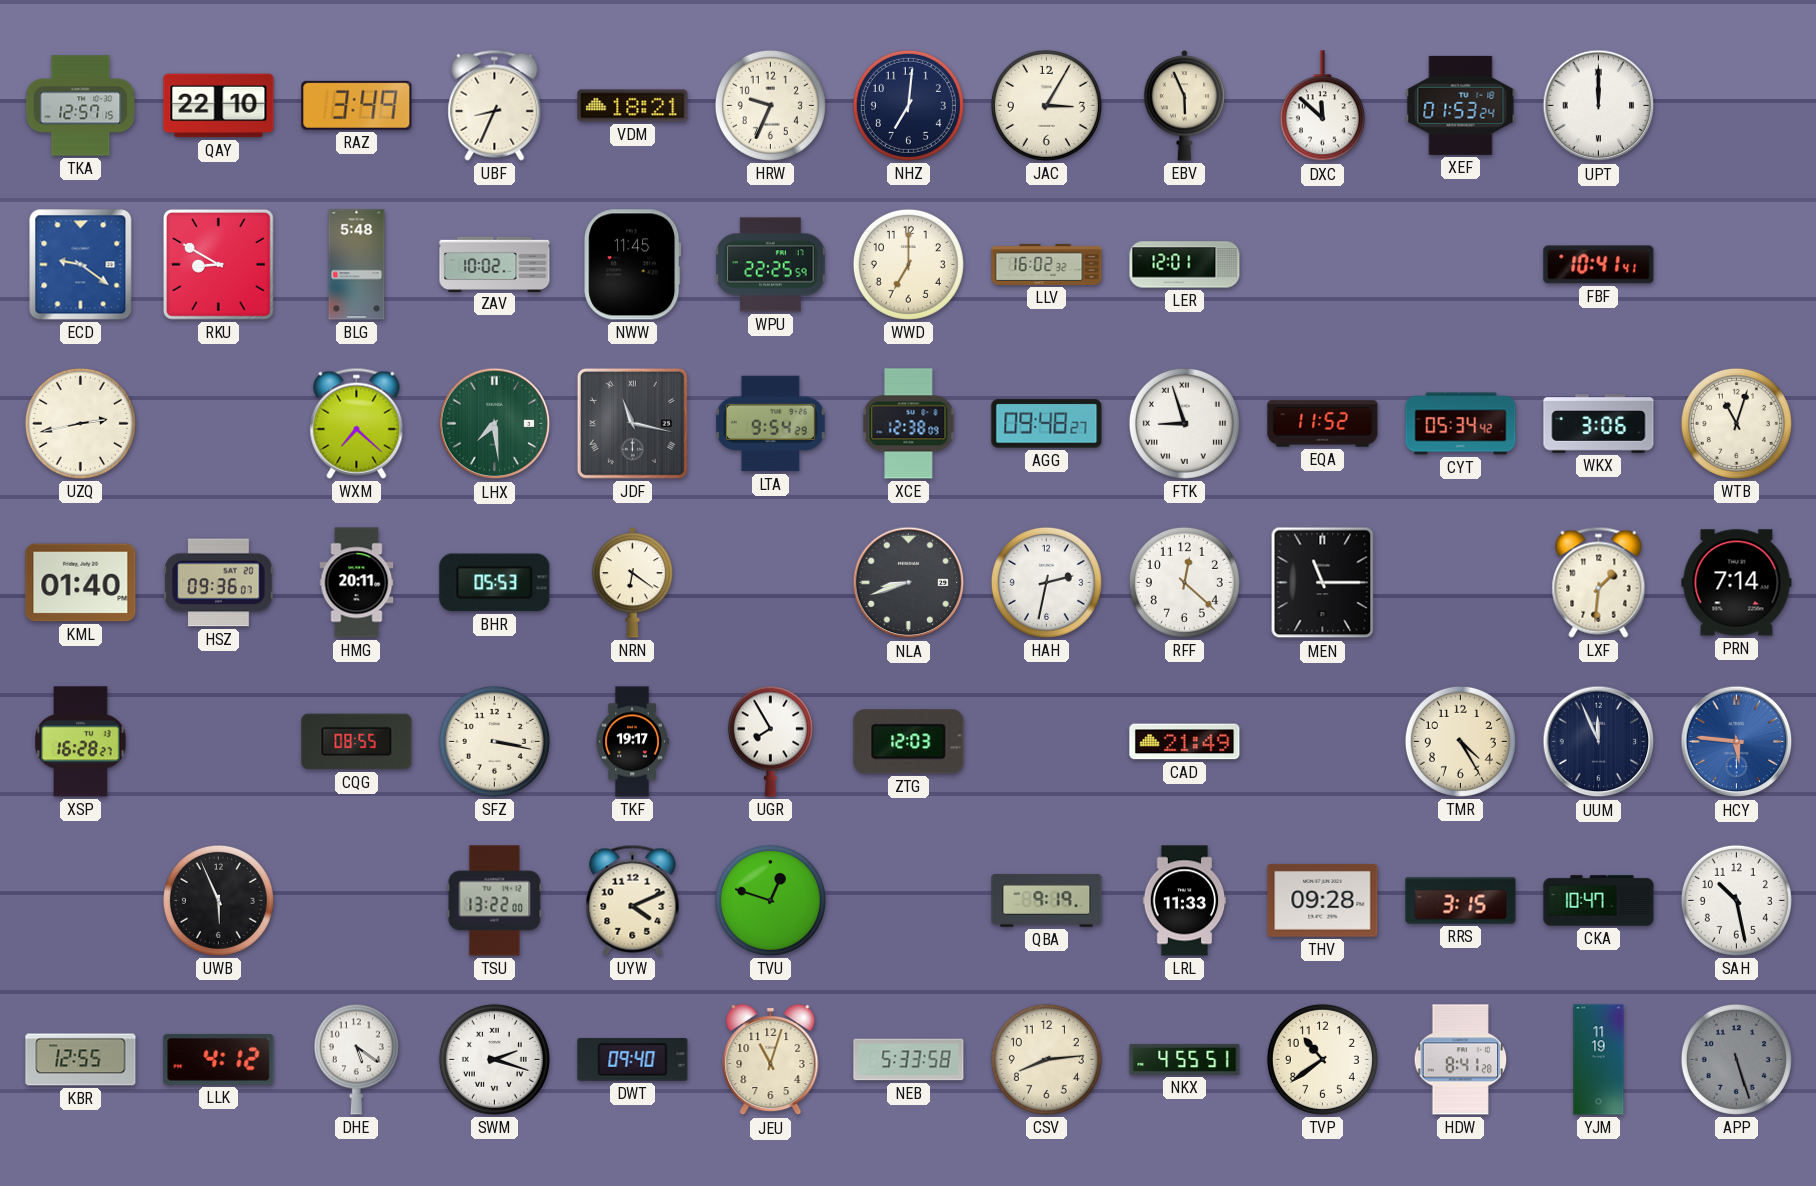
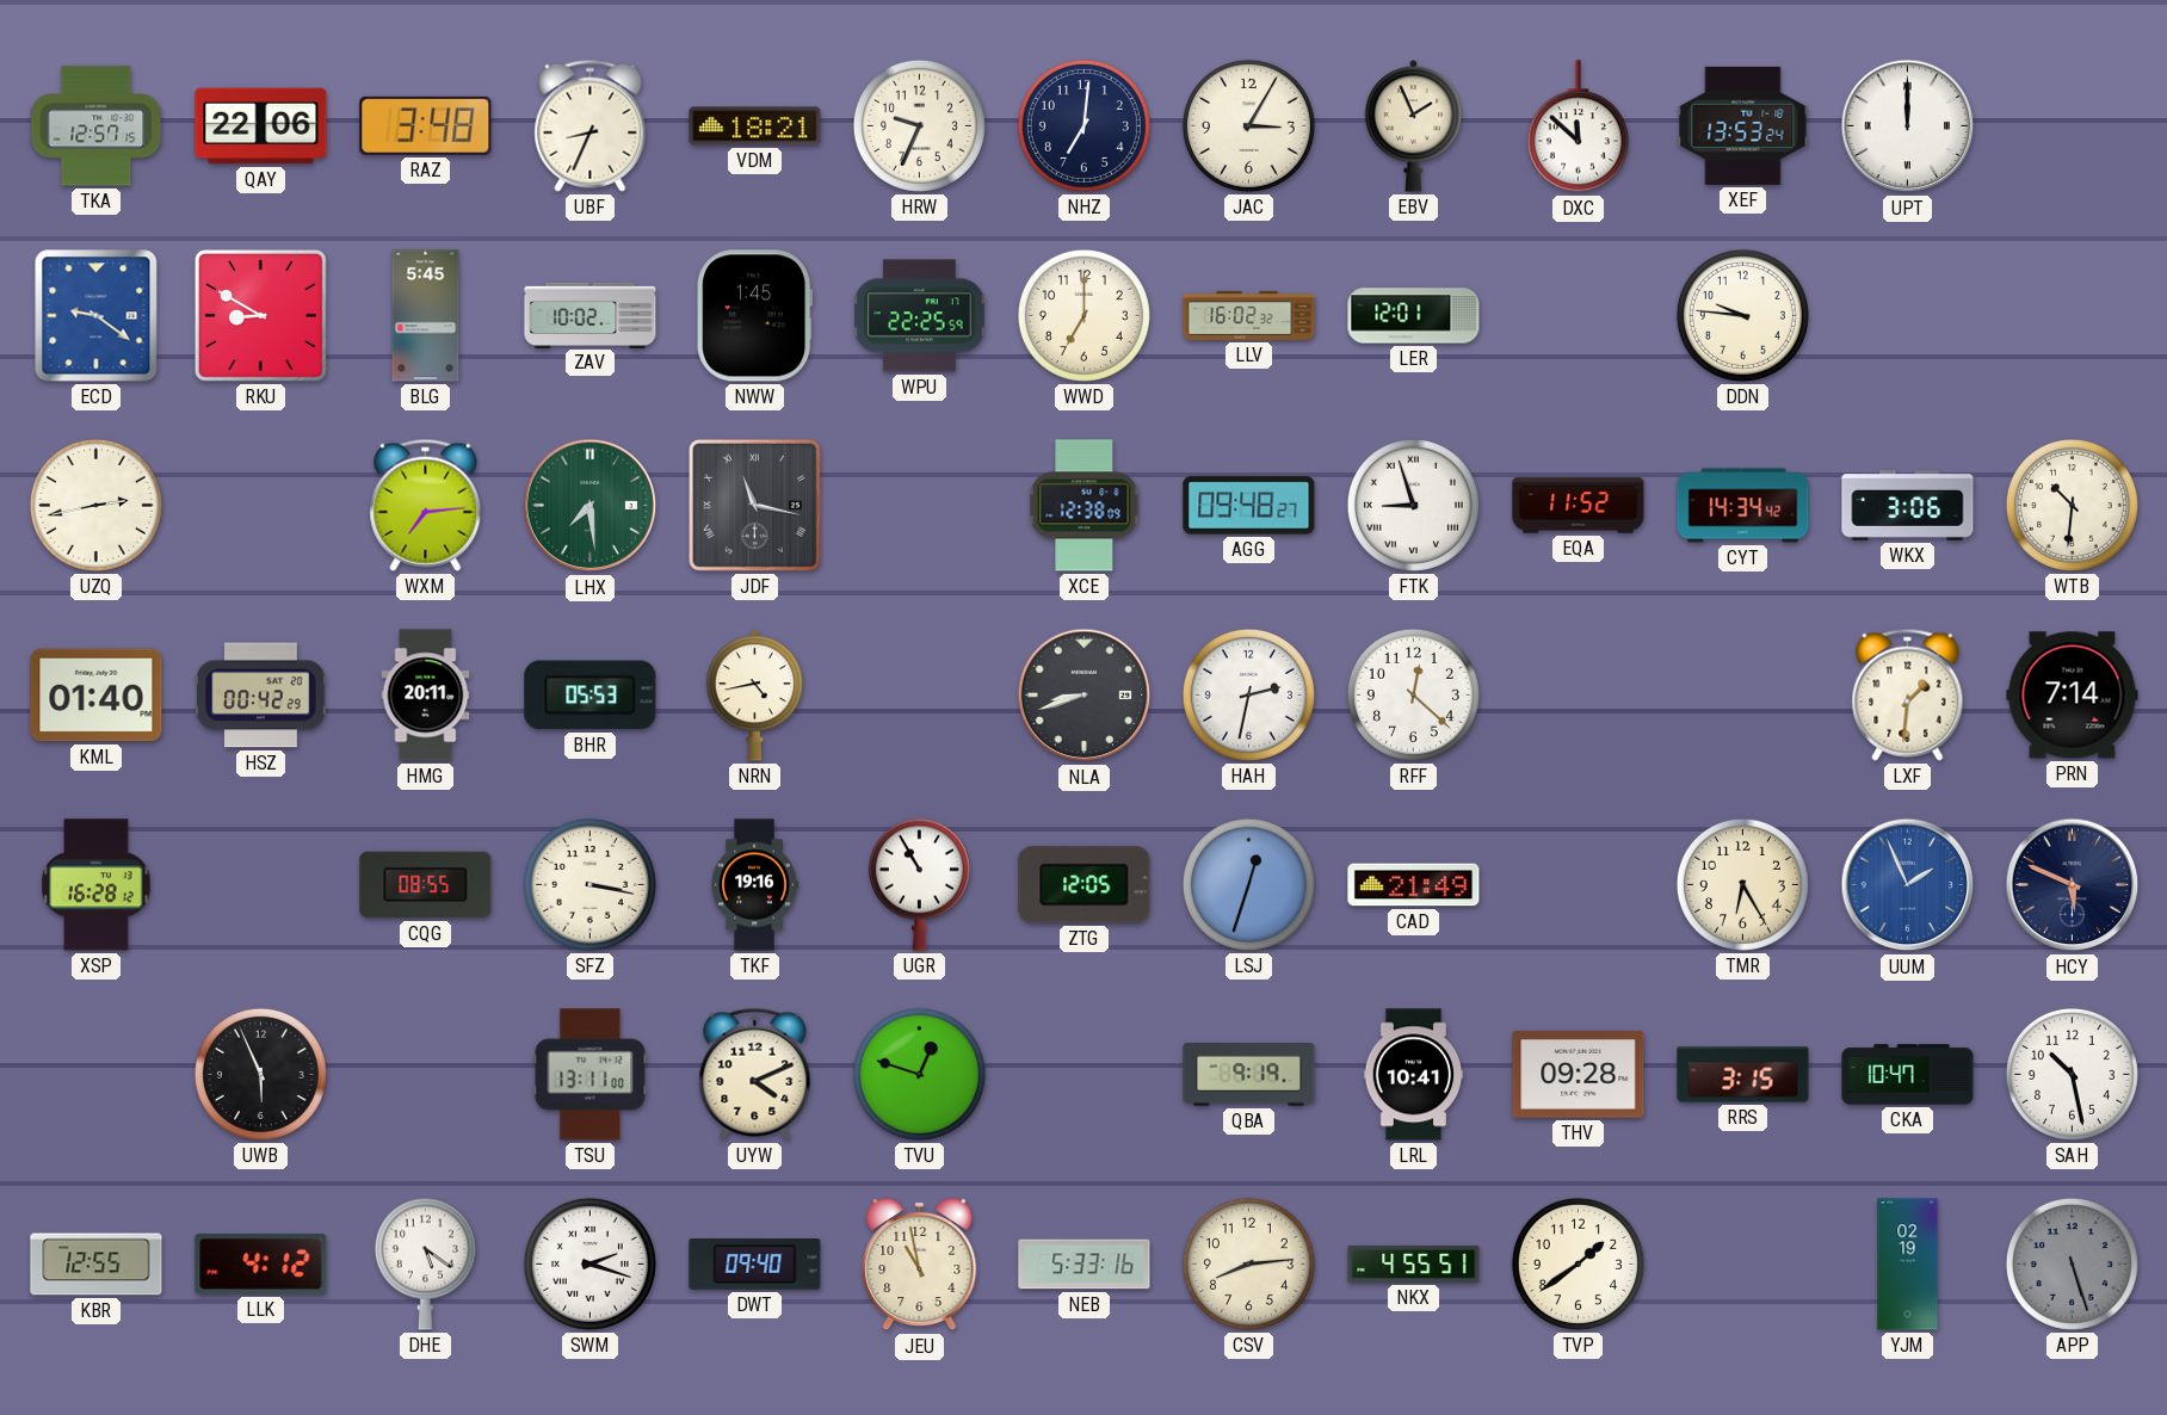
QAY: 22:10 -> 22:06
RAZ: 3:49 -> 3:48
EBV: 5:56 -> 1:56
XEF: 01:53 -> 13:53
BLG: 5:48 -> 5:45
NWW: 11:45 -> 1:45
DDN: none -> 9:46
FBF: 10:41 -> none
WXM: 7:22 -> 7:14
LTA: 9:54 -> none
CYT: 05:34 -> 14:34
WTB: 11:03 -> 10:31
HSZ: 09:36 -> 00:42
NRN: 6:21 -> 4:43
MEN: 11:15 -> none
XSP: 16:28:27 -> 16:28:12
TKF: 19:17 -> 19:16
UGR: 7:55 -> 10:55
ZTG: 12:03 -> 12:05
LSJ: none -> 12:33
TMR: 4:25 -> 6:25
UUM: 11:56 -> 1:56
UUM dial: navy -> blue
HCY: 5:46 -> 5:49
HCY dial: blue -> navy
TSU: 13:22 -> 13:11
LRL: 11:33 -> 10:41
JEU: 11:03 -> 10:58
NEB: 5:33:58 -> 5:33:16
TVP: 10:39 -> 1:39
HDW: 8:41 -> none
YJM: 11:19 -> 02:19
